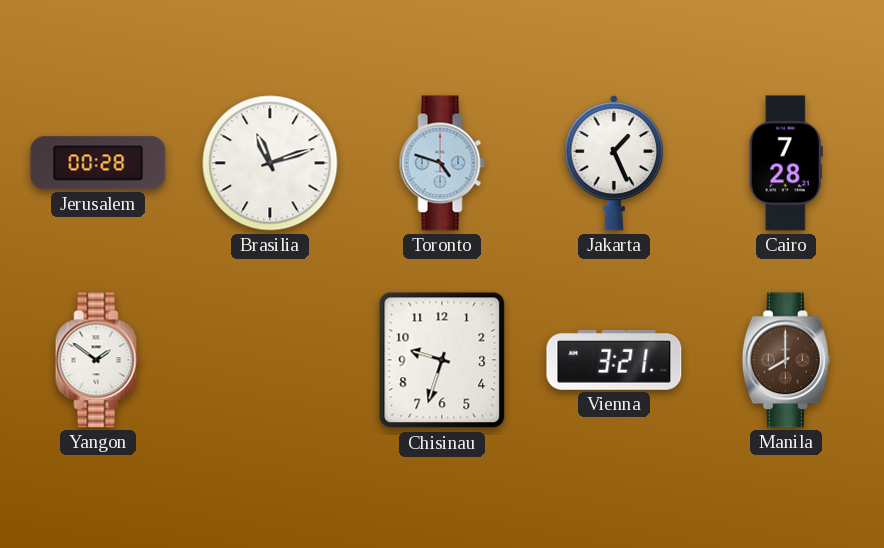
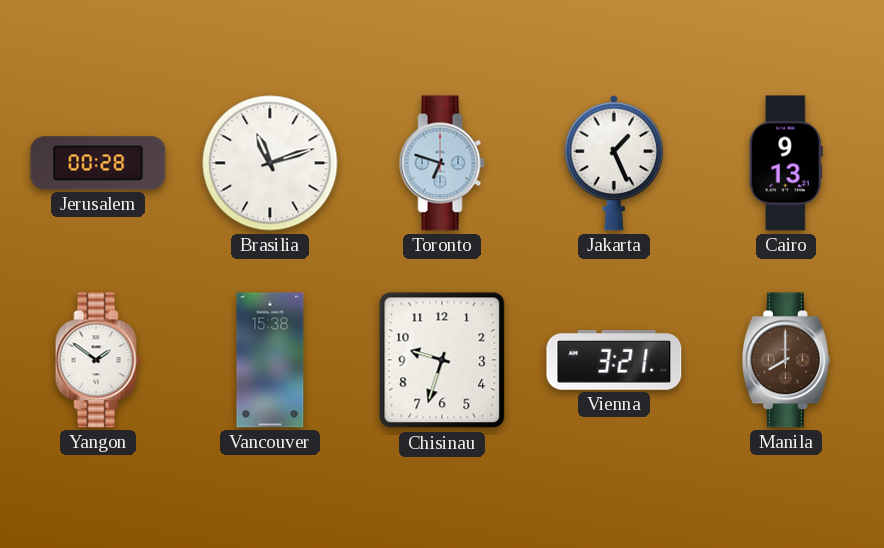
Toronto: 4:48 -> 6:48
Cairo: 7:28 -> 9:13
Vancouver: none -> 15:38
